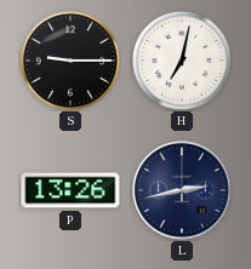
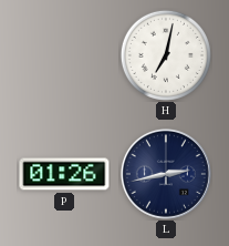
S: 9:15 -> none
P: 13:26 -> 01:26
